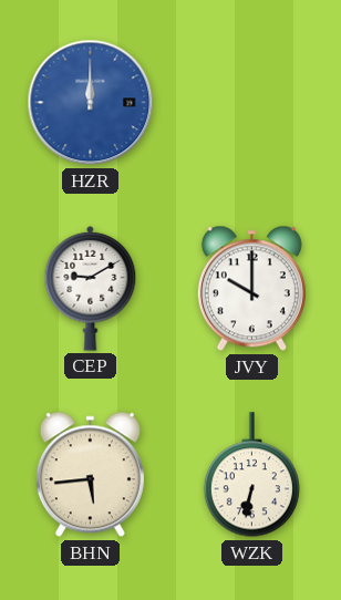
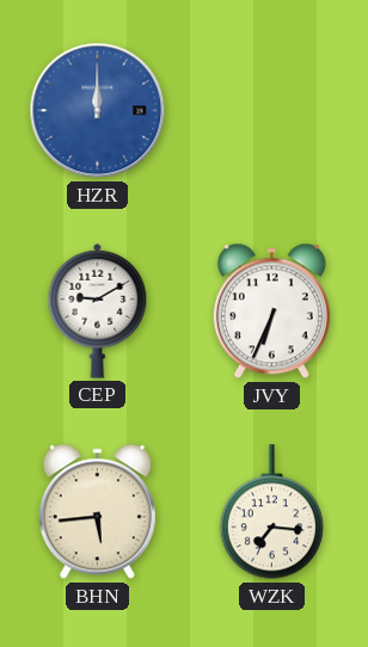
JVY: 10:00 -> 6:34
WZK: 6:32 -> 7:16
